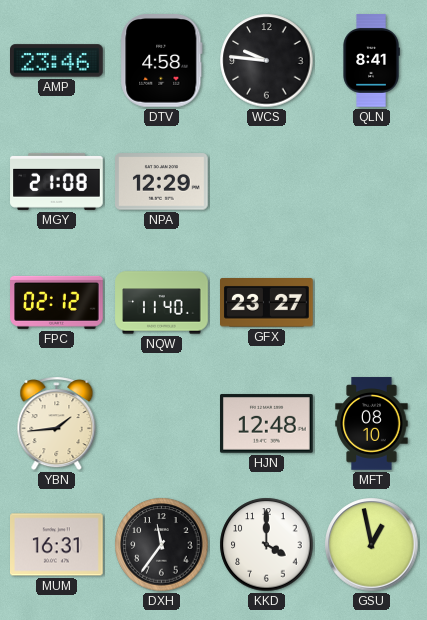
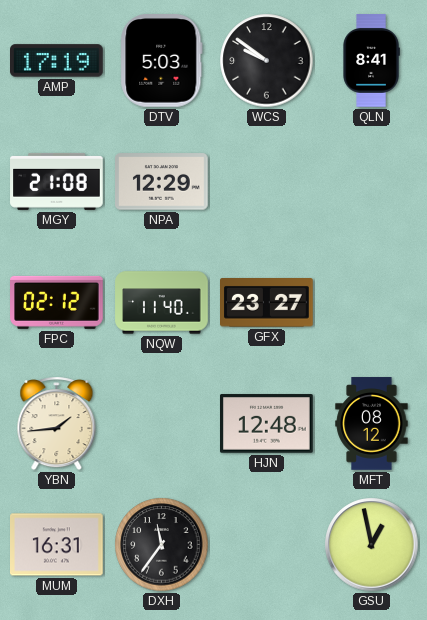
AMP: 23:46 -> 17:19
DTV: 4:58 -> 5:03
WCS: 9:46 -> 9:51
MFT: 08:10 -> 08:12
KKD: 4:00 -> none
